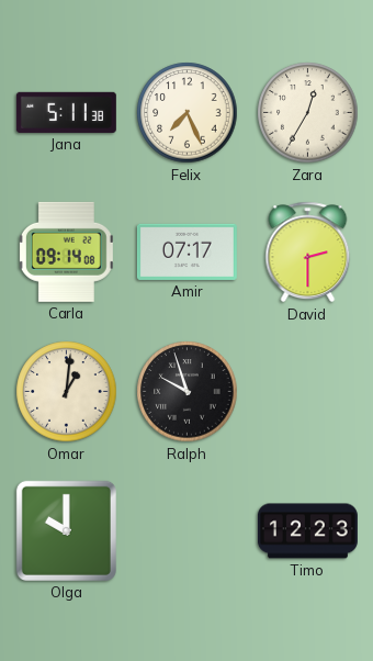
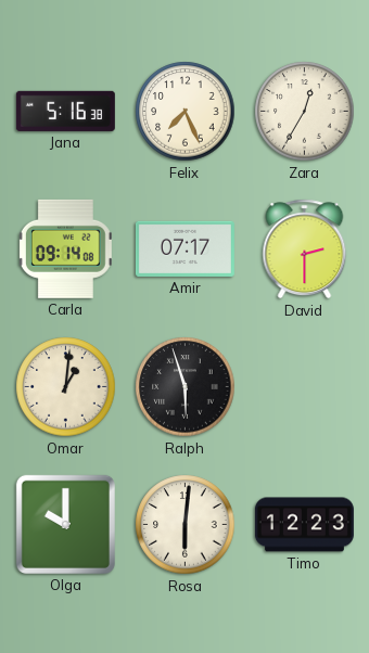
Jana: 5:11 -> 5:16
Ralph: 9:57 -> 5:57
Rosa: none -> 6:01
